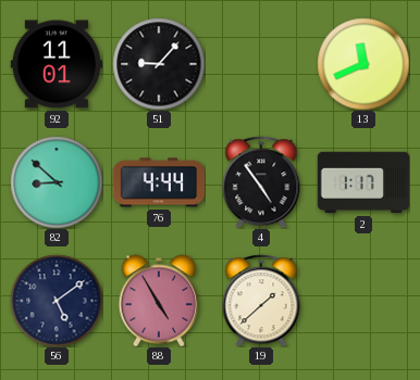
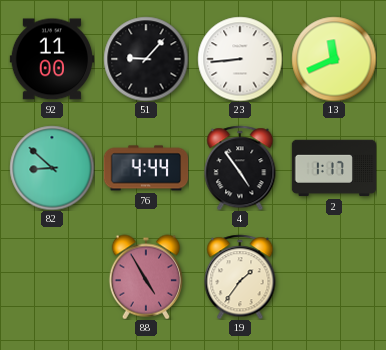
92: 11:01 -> 11:00
23: none -> 8:44
56: 5:09 -> none
19: 1:38 -> 1:36
